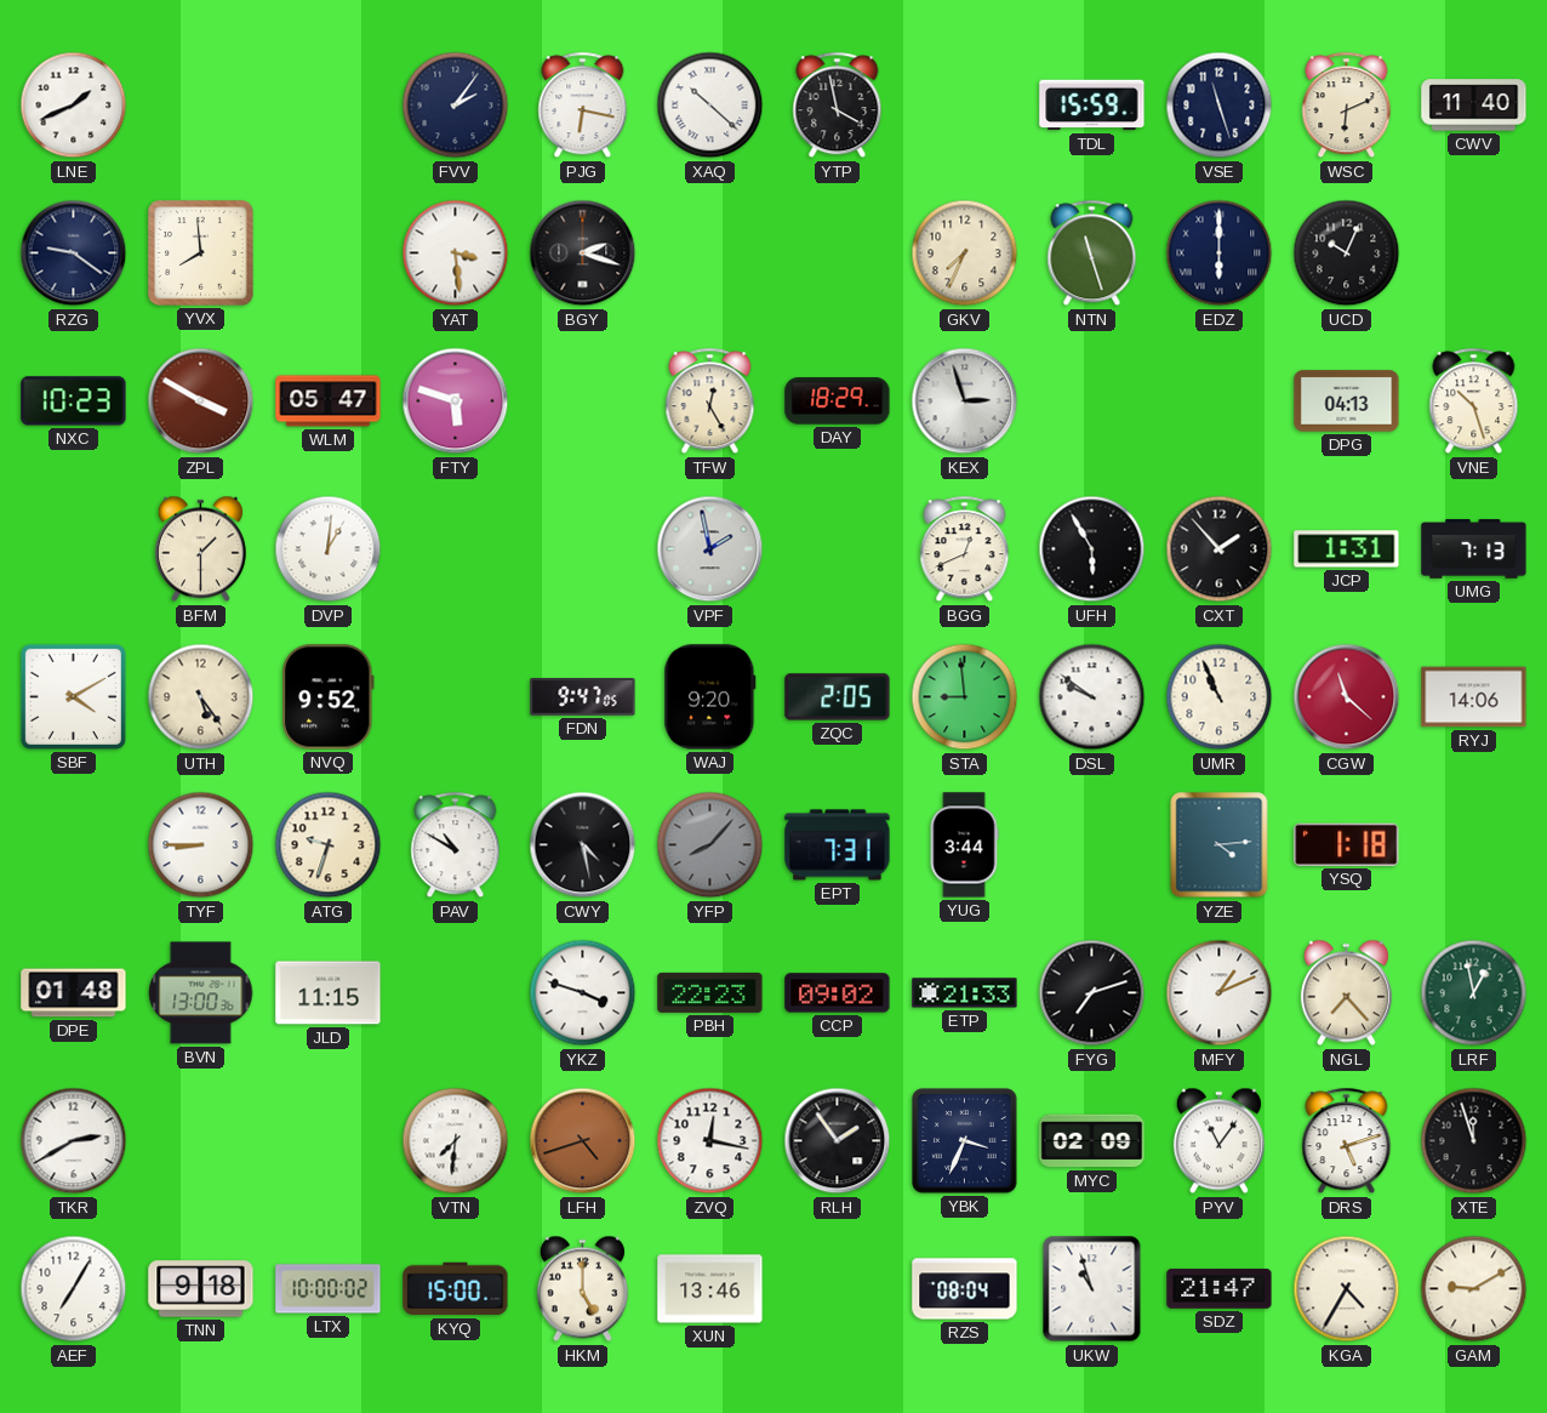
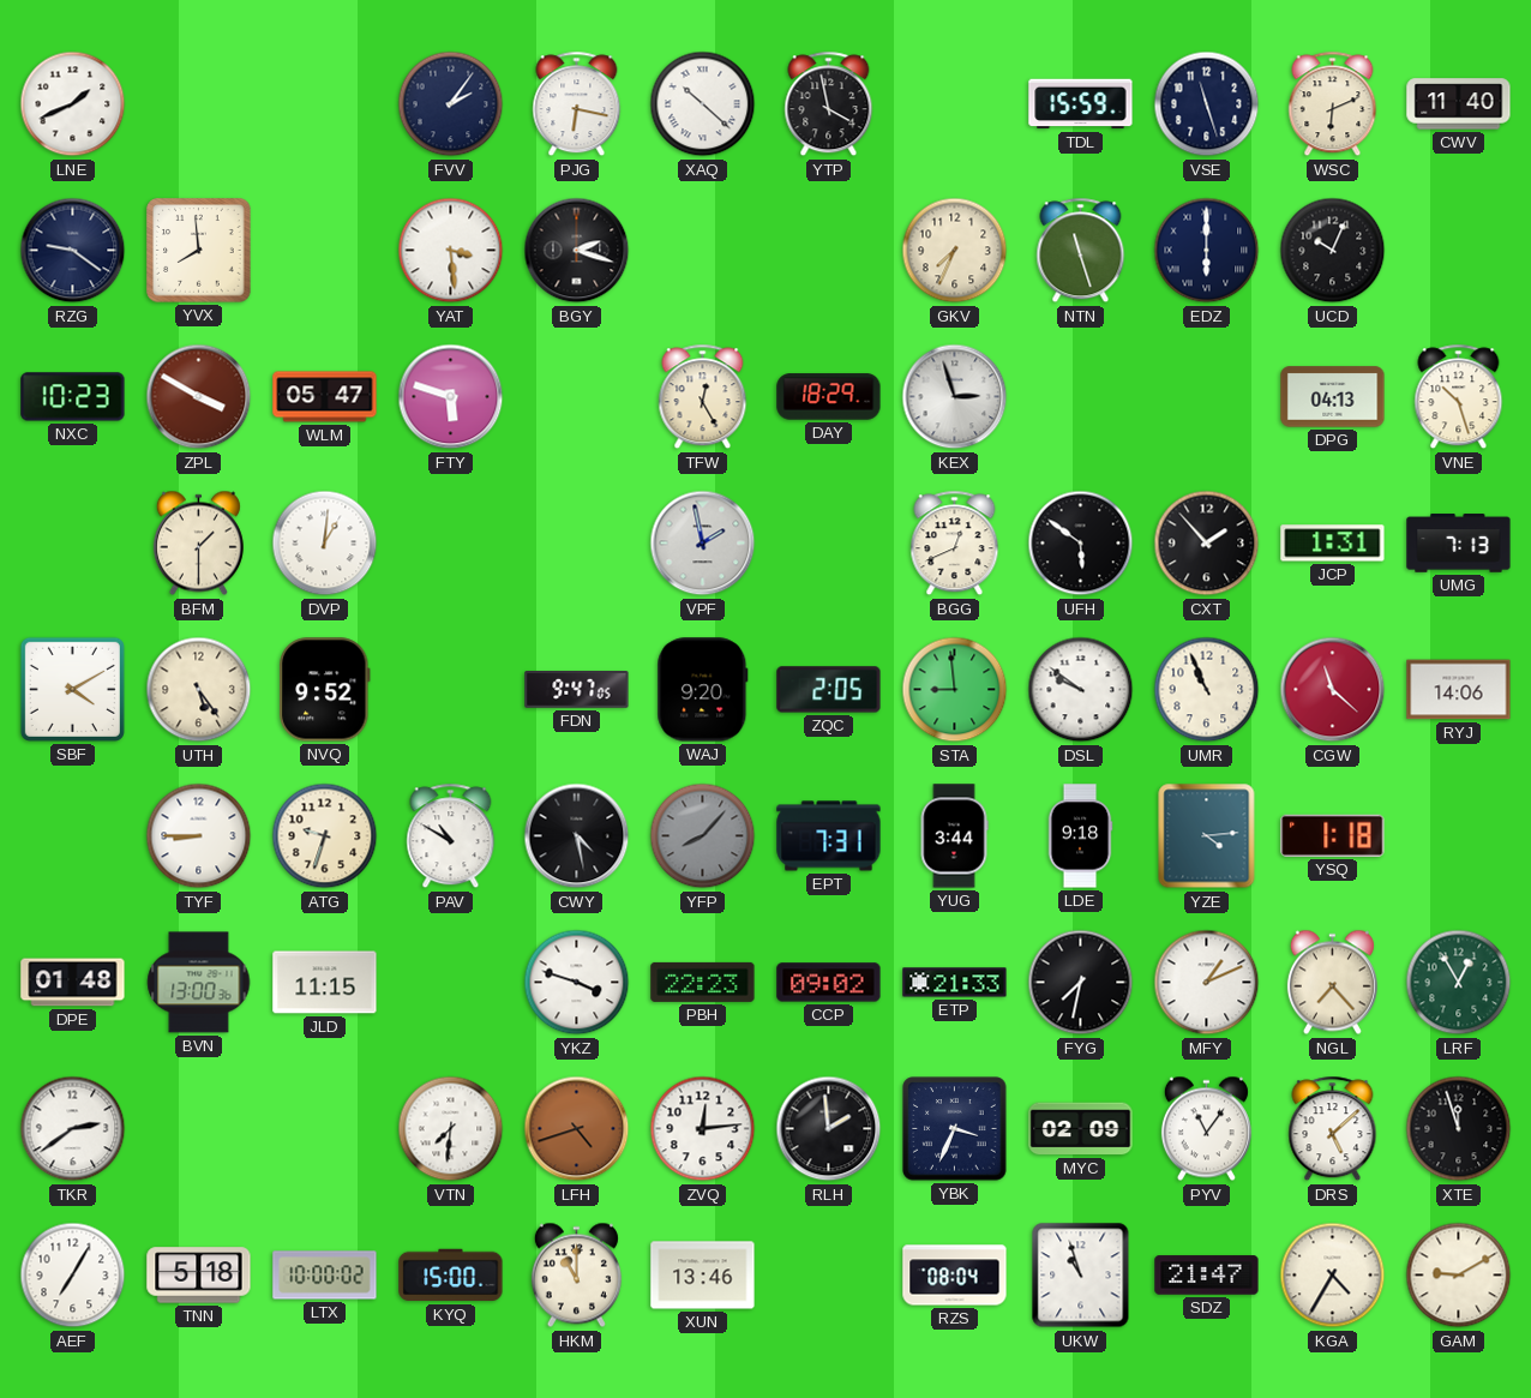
UFH: 5:55 -> 5:51
LDE: none -> 9:18
FYG: 7:12 -> 7:32
LRF: 12:58 -> 12:55
TKR: 2:40 -> 2:39
ZVQ: 12:17 -> 12:14
RLH: 1:54 -> 1:59
DRS: 5:12 -> 5:08
TNN: 9:18 -> 5:18
HKM: 5:00 -> 11:00
